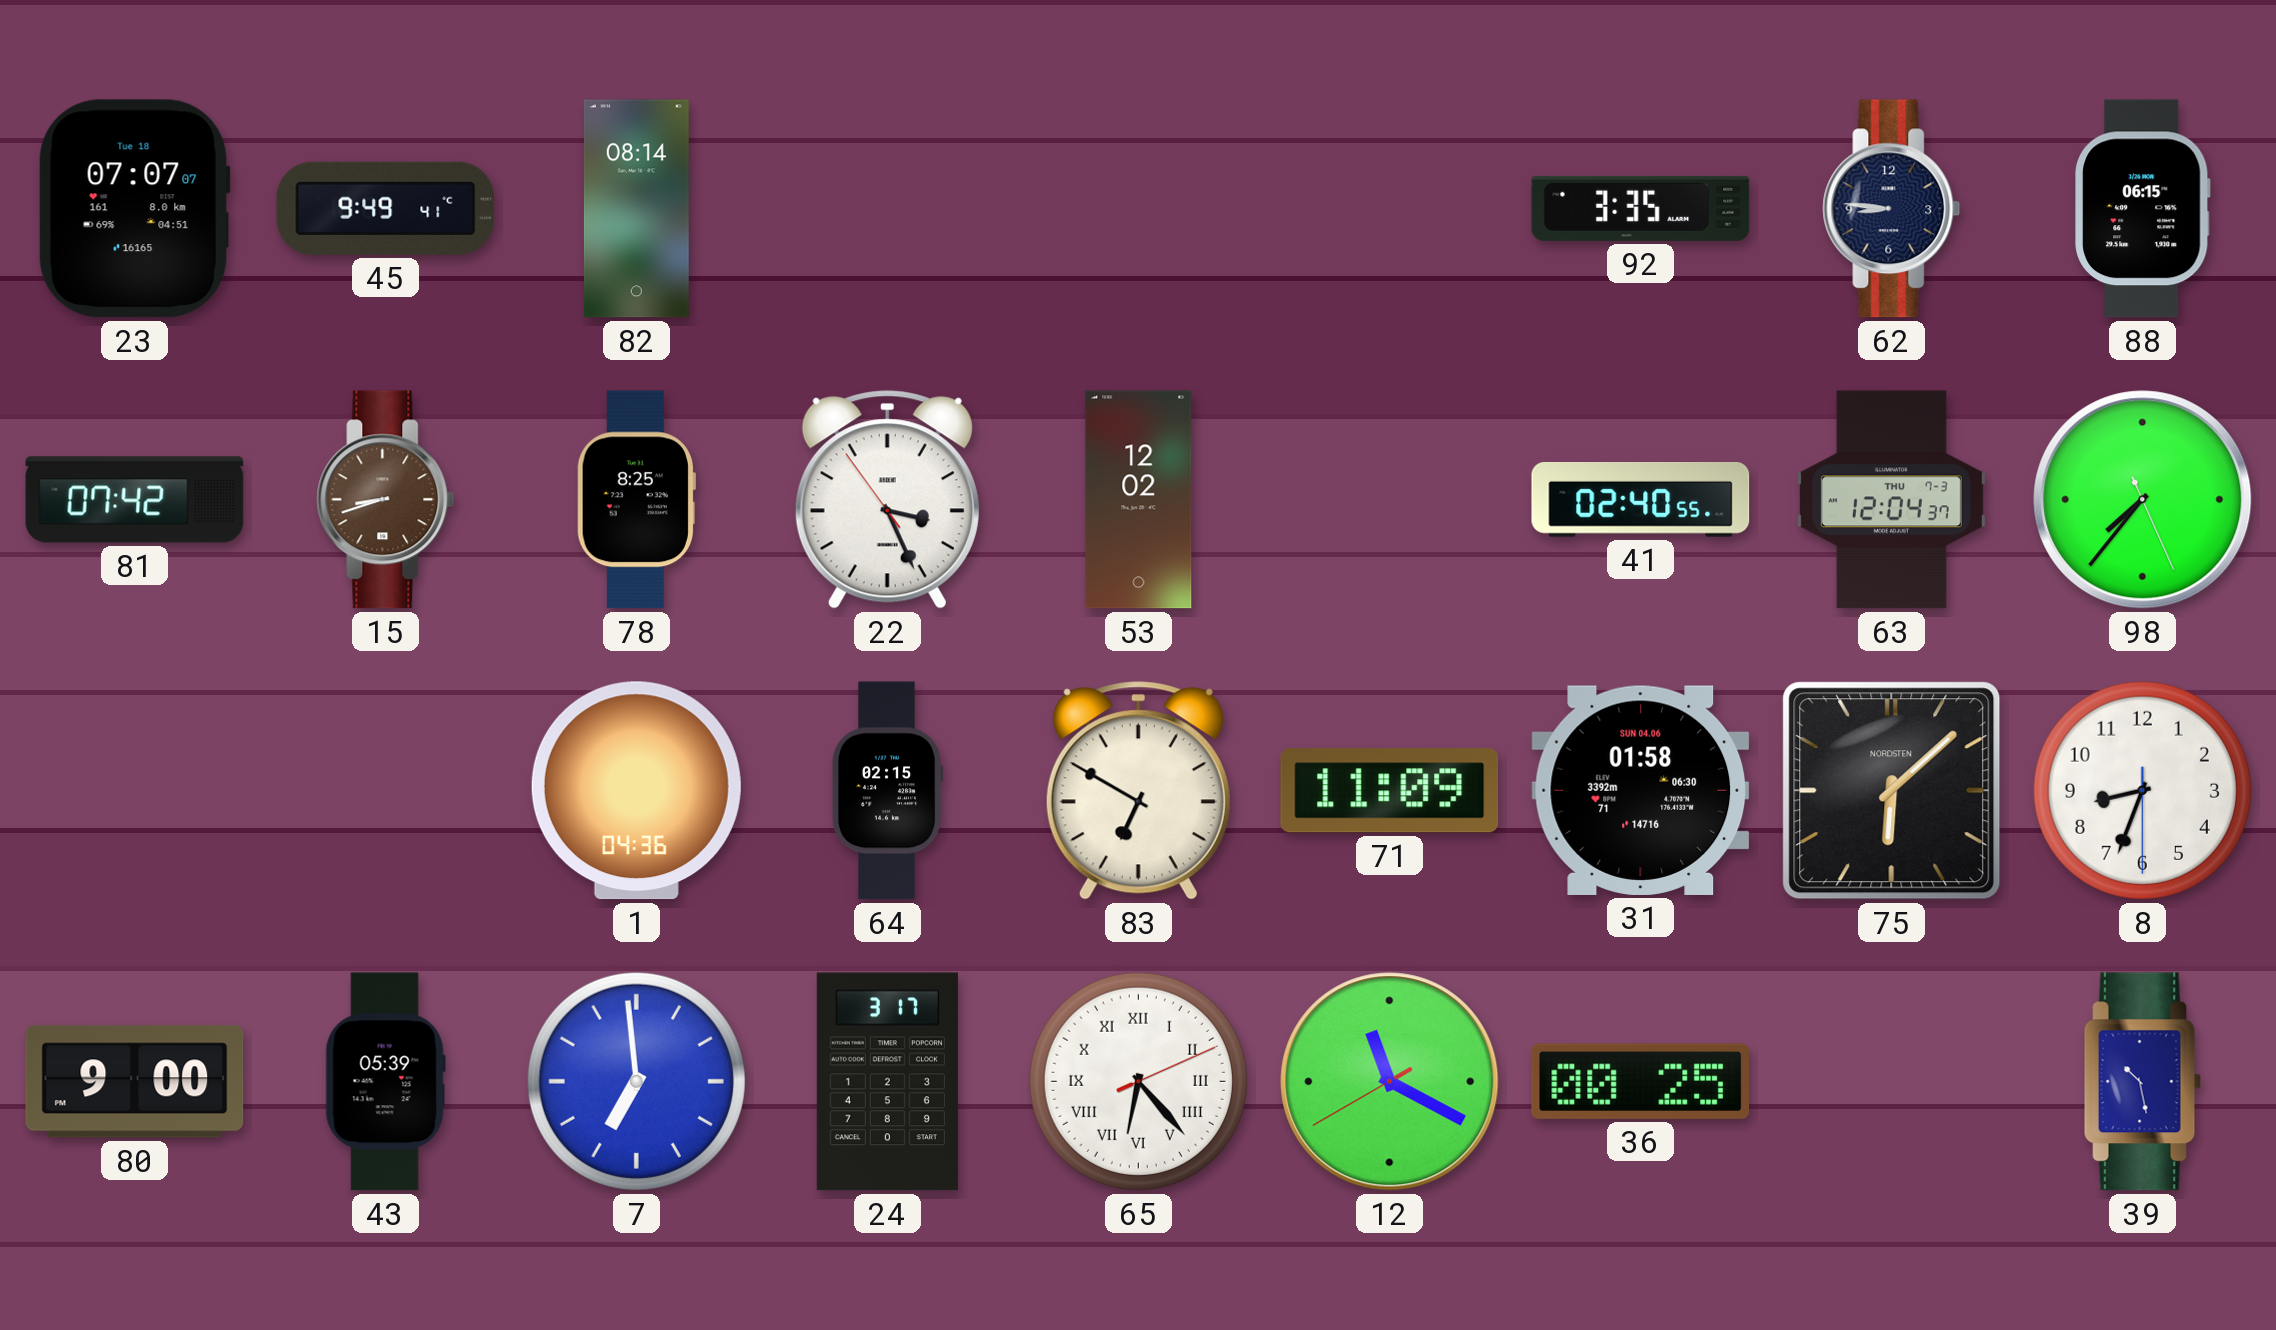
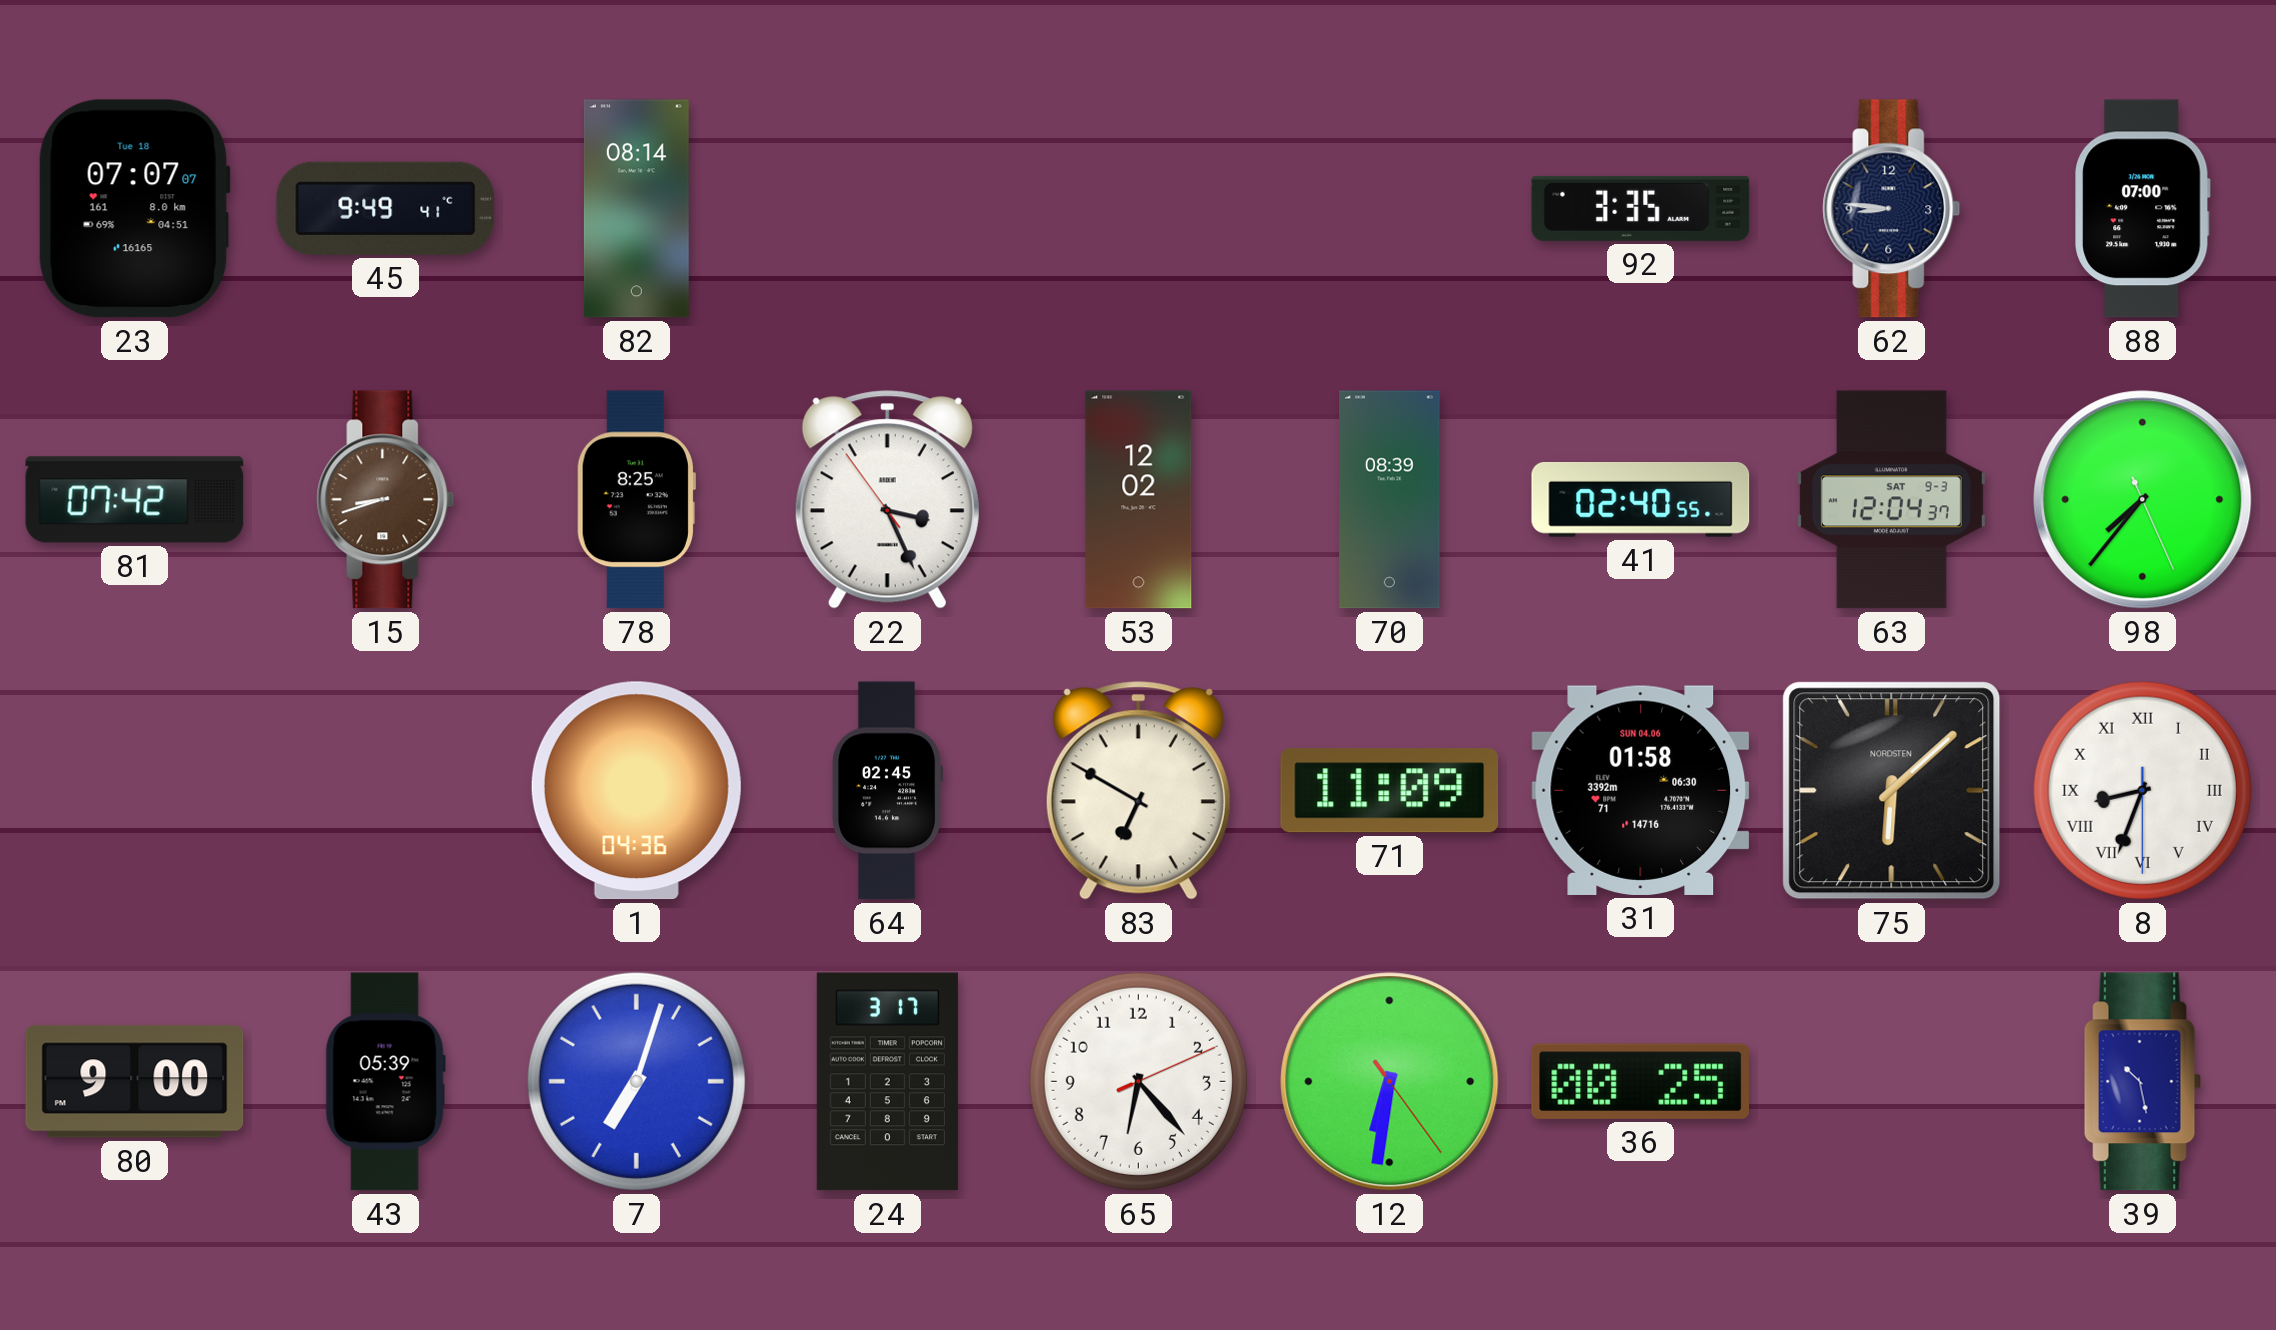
88: 06:15 -> 07:00
70: none -> 08:39
63 date: THU 7-3 -> SAT 9-3
64: 02:15 -> 02:45
8 numerals: Arabic -> Roman
7: 6:59 -> 7:03
65 numerals: Roman -> Arabic
12: 11:19 -> 6:31
